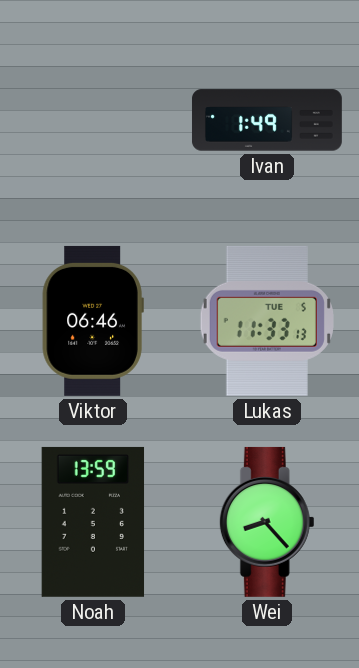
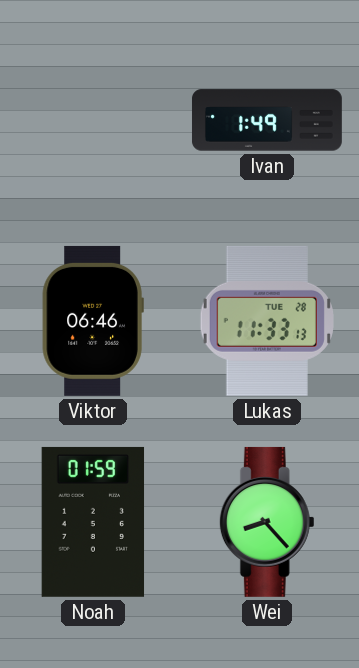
Lukas date: TUE 5 -> TUE 28
Noah: 13:59 -> 01:59
